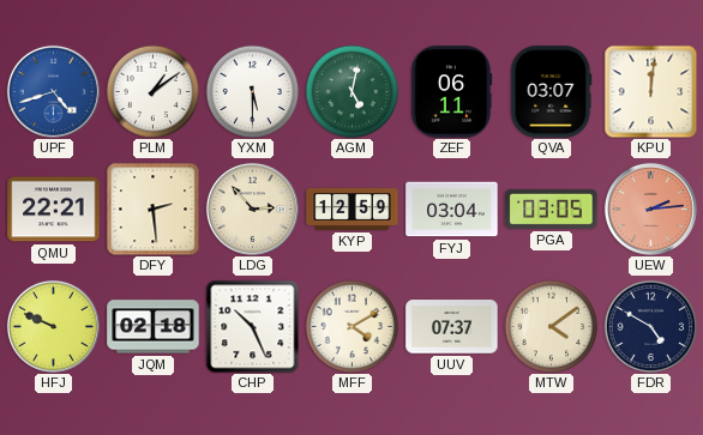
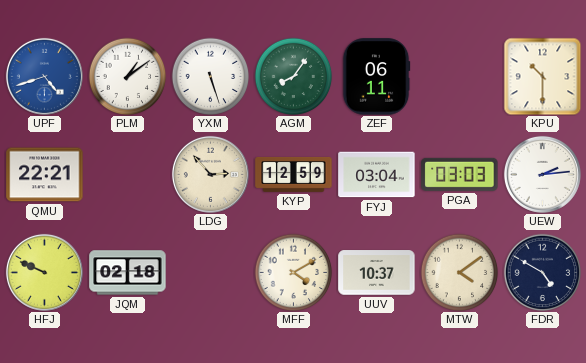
YXM: 5:30 -> 5:27
AGM: 5:02 -> 8:06
QVA: 03:07 -> none
KPU: 12:01 -> 10:30
DFY: 2:29 -> none
PGA: 03:05 -> 03:03
UEW dial: salmon -> white
CHP: 10:26 -> none
UUV: 07:37 -> 10:37
